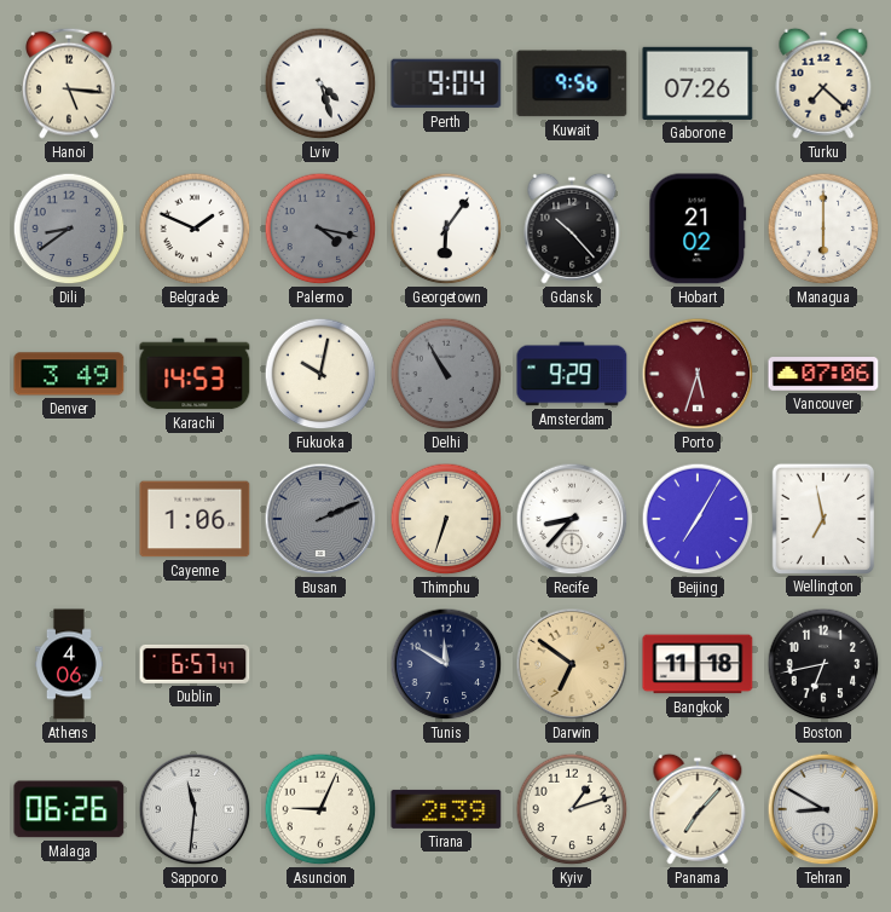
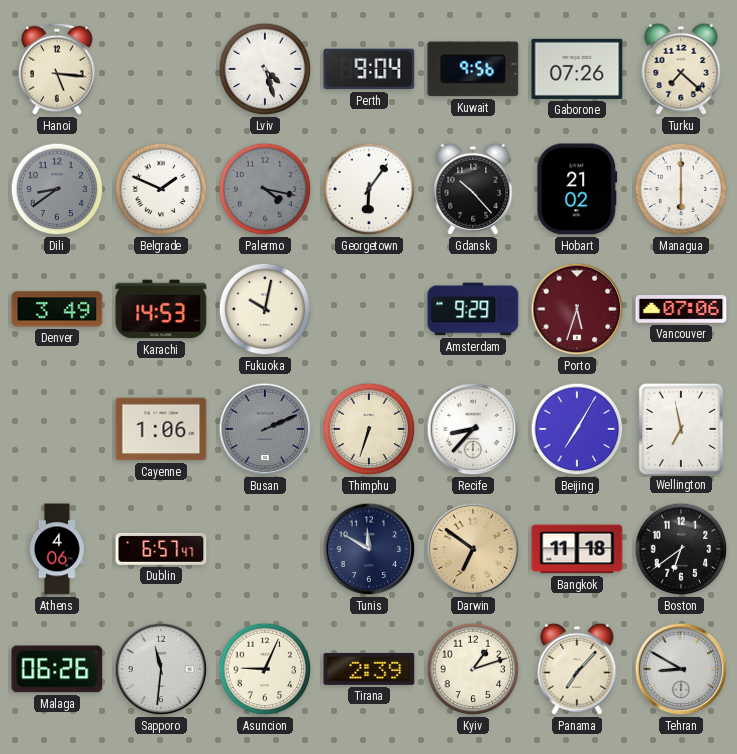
Delhi: 10:55 -> none
Boston: 6:43 -> 6:39
